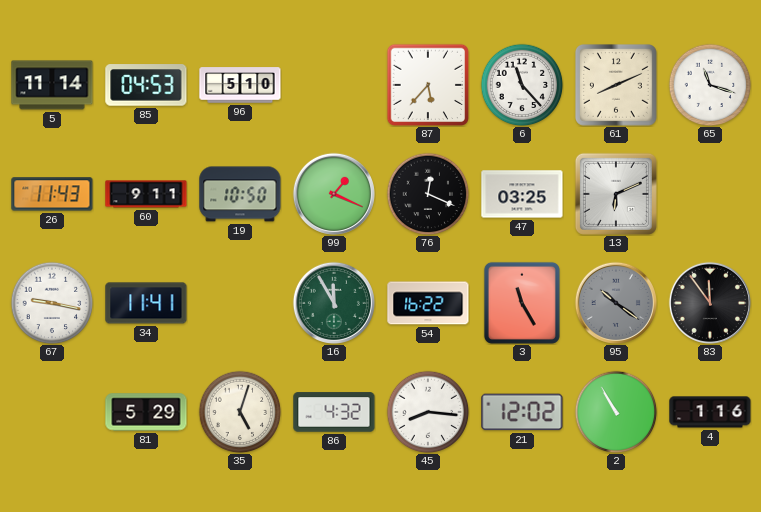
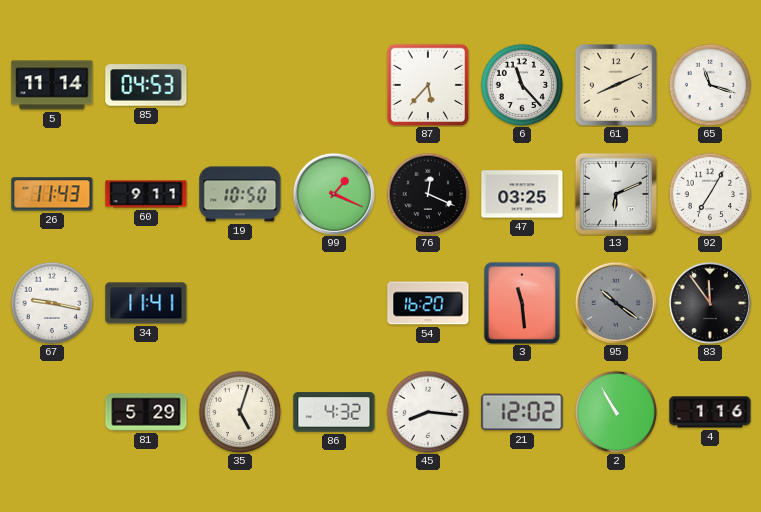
96: 5:10 -> none
92: none -> 7:05
16: 11:55 -> none
54: 16:22 -> 16:20
3: 11:25 -> 11:29
